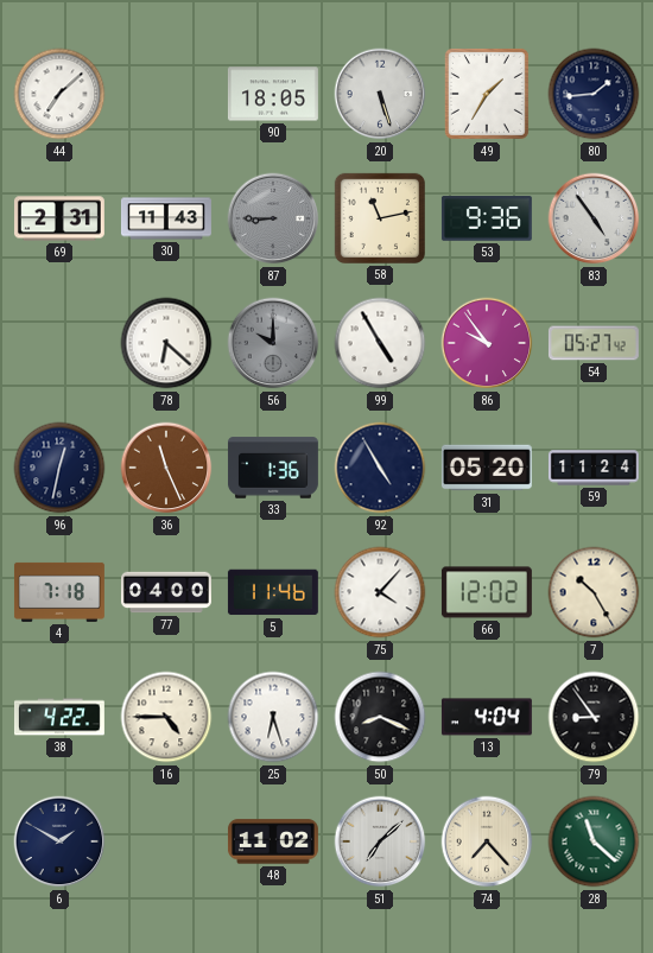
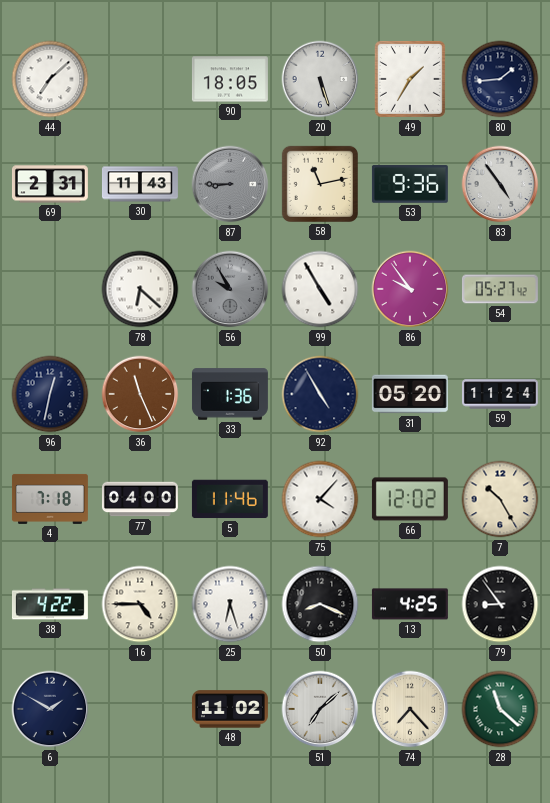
56: 10:00 -> 9:55
13: 4:04 -> 4:25
